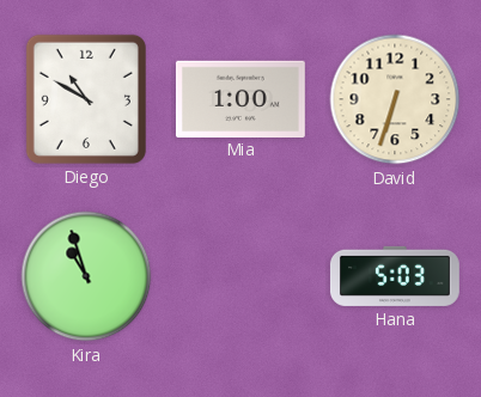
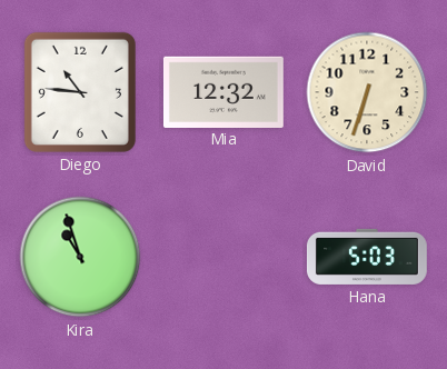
Diego: 10:50 -> 10:46
Mia: 1:00 -> 12:32
